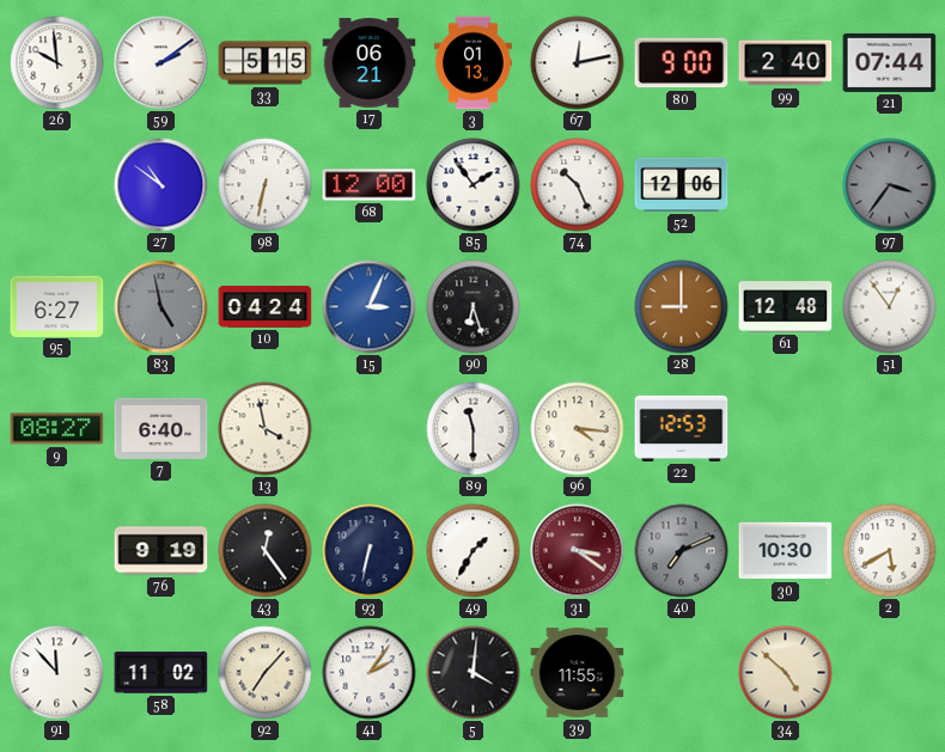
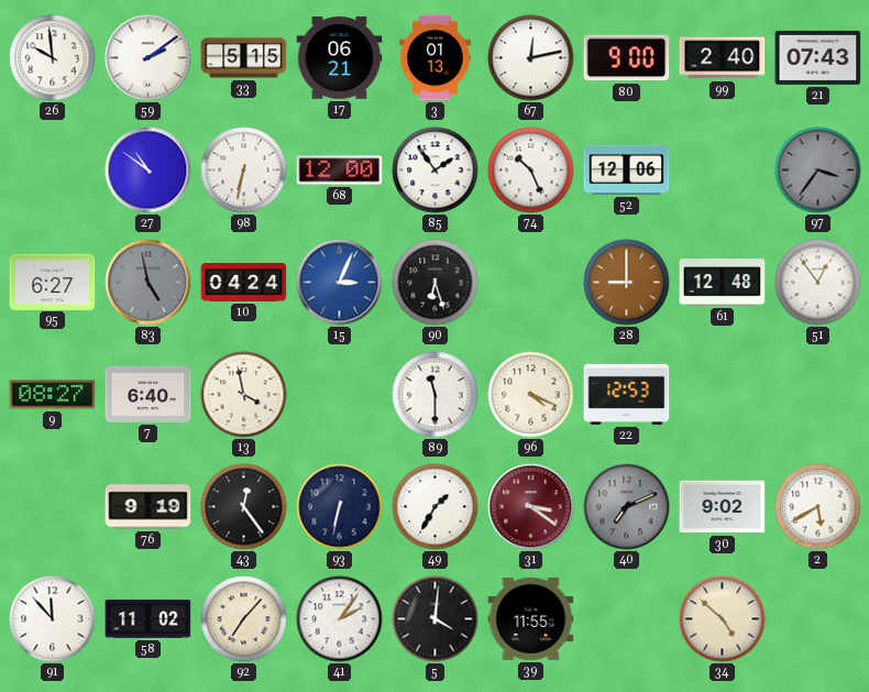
21: 07:44 -> 07:43
96: 4:16 -> 4:19
30: 10:30 -> 9:02
